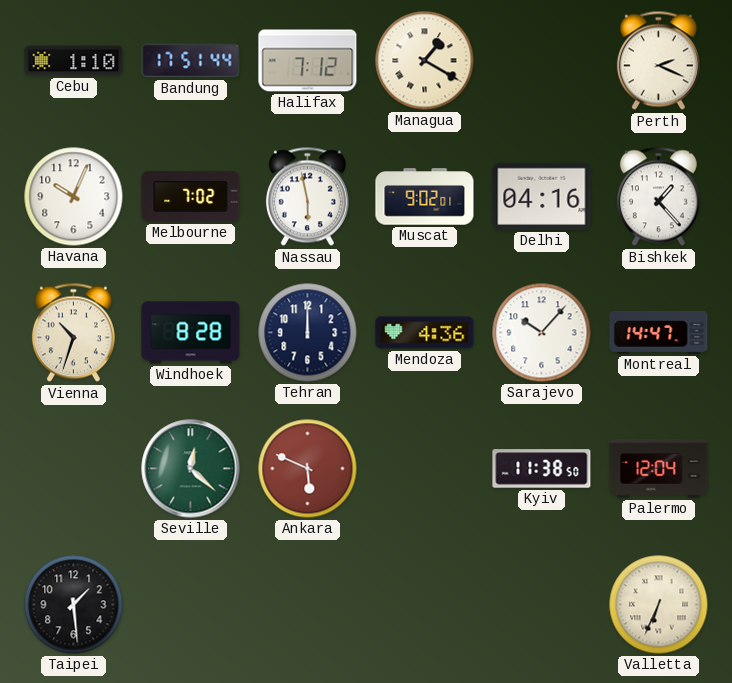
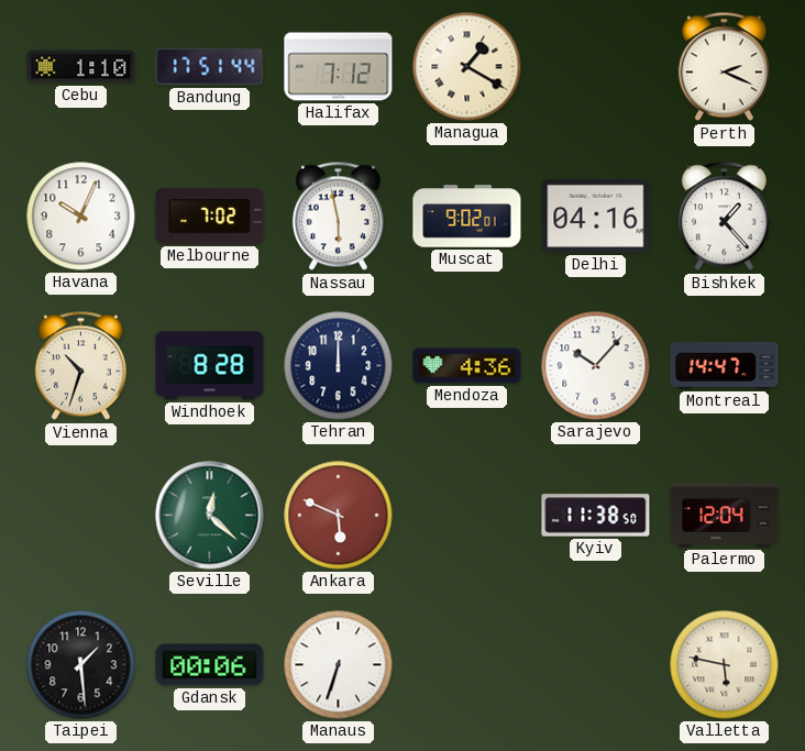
Gdansk: none -> 00:06
Manaus: none -> 6:33
Valletta: 6:34 -> 5:47
